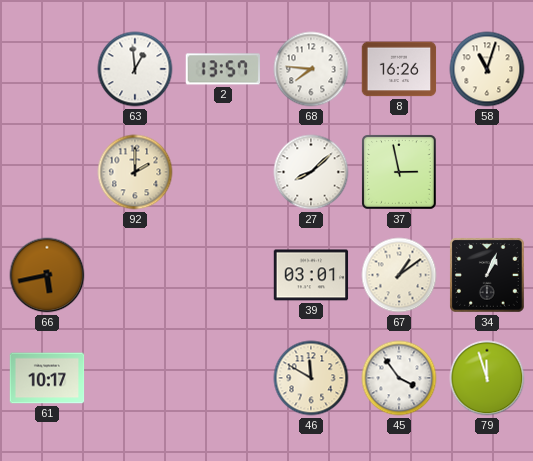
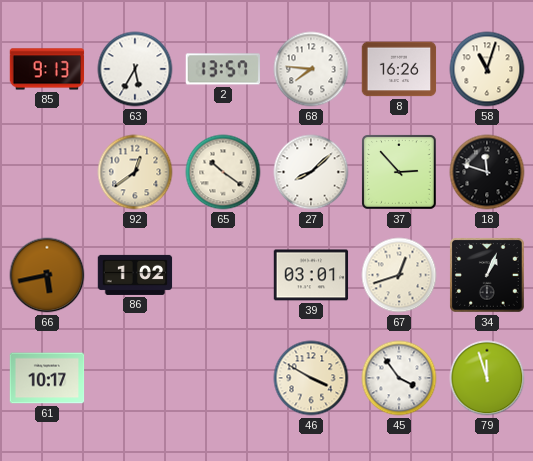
85: none -> 9:13
63: 12:59 -> 5:35
92: 2:00 -> 12:39
65: none -> 10:21
37: 2:58 -> 2:53
18: none -> 11:48
86: none -> 1:02
67: 1:09 -> 12:42
46: 11:50 -> 3:50
